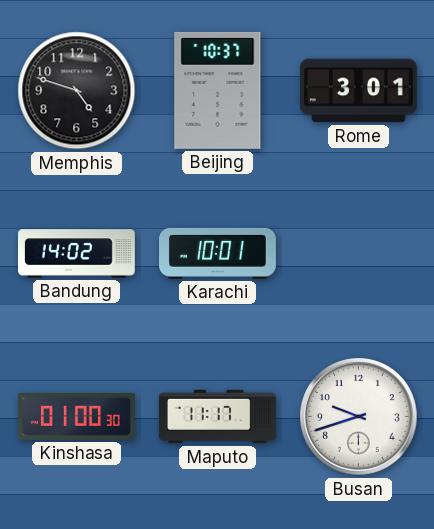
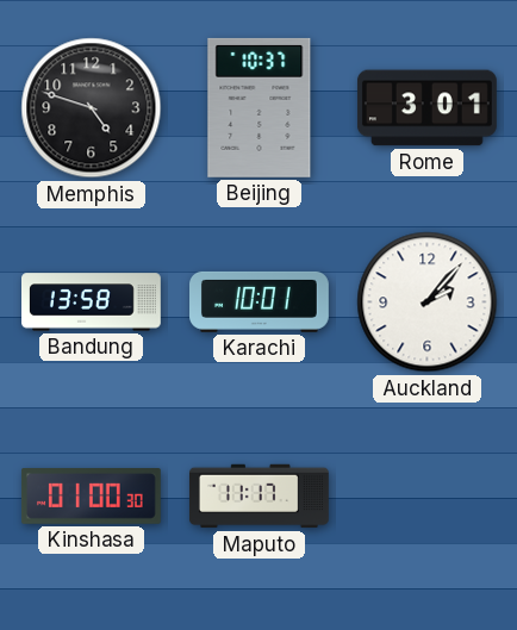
Bandung: 14:02 -> 13:58
Auckland: none -> 2:07
Busan: 9:42 -> none
